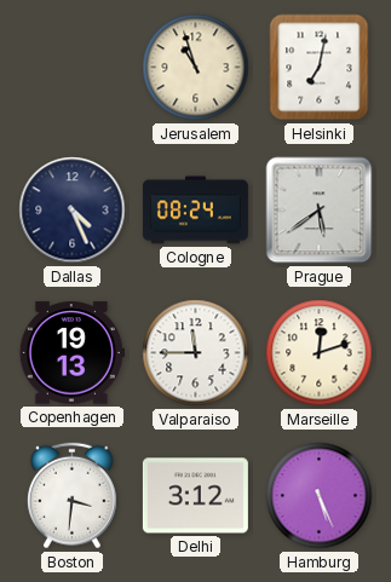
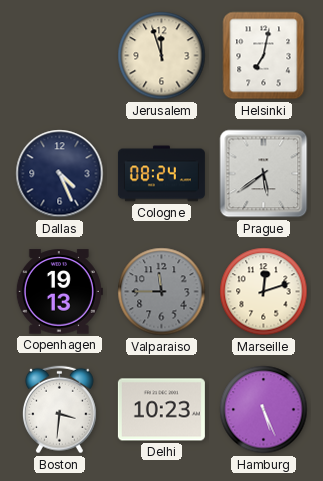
Jerusalem: 10:57 -> 11:57
Valparaiso dial: white -> grey
Delhi: 3:12 -> 10:23
